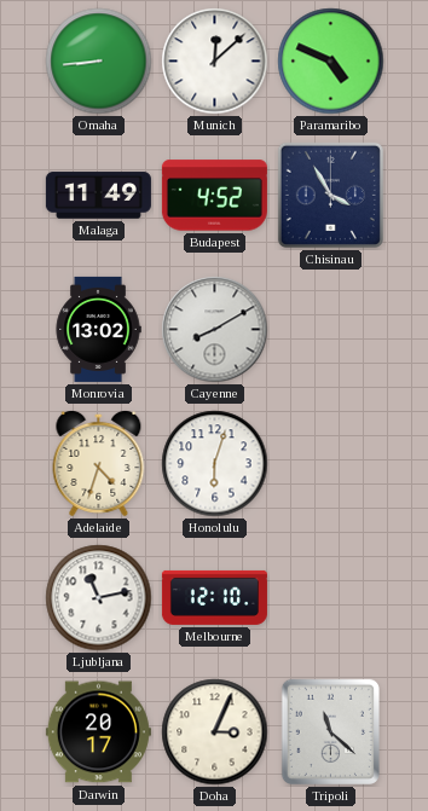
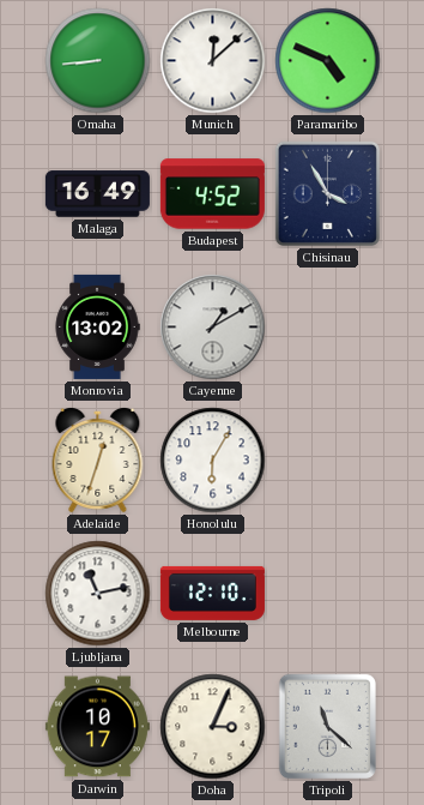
Malaga: 11:49 -> 16:49
Cayenne: 8:10 -> 1:10
Adelaide: 4:33 -> 12:33
Honolulu: 6:03 -> 6:05
Darwin: 20:17 -> 10:17
